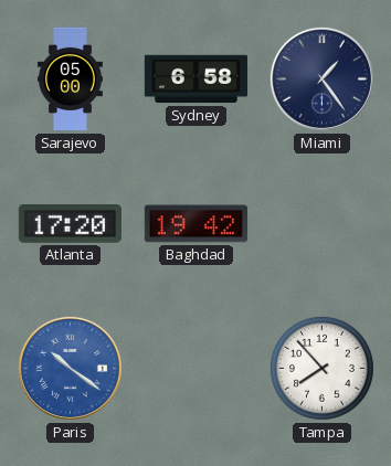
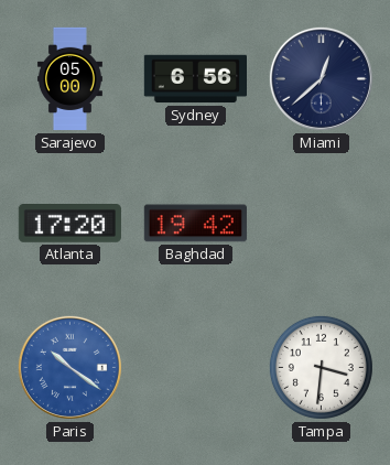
Sydney: 6:58 -> 6:56
Miami: 1:24 -> 12:38
Tampa: 7:53 -> 3:31
